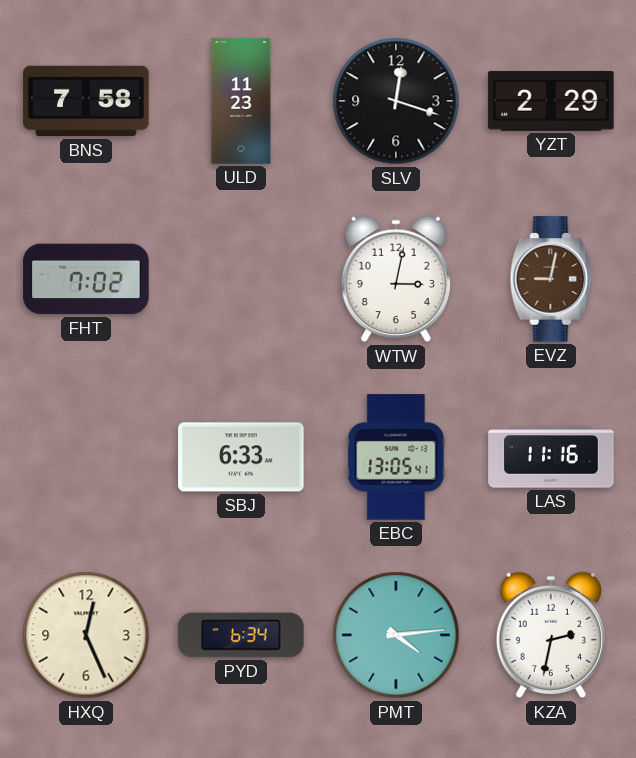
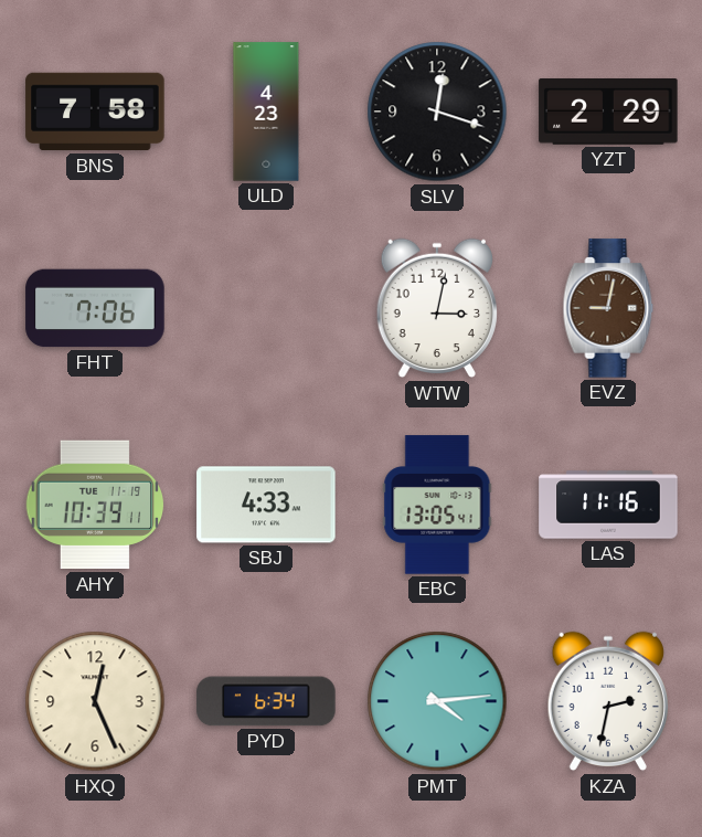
ULD: 11:23 -> 4:23
FHT: 7:02 -> 7:06
AHY: none -> 10:39
SBJ: 6:33 -> 4:33
